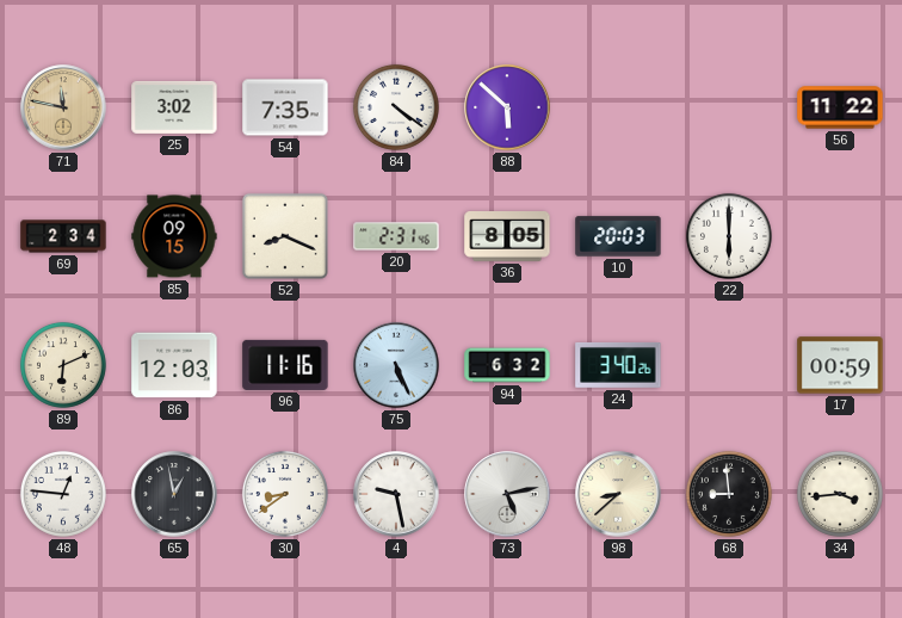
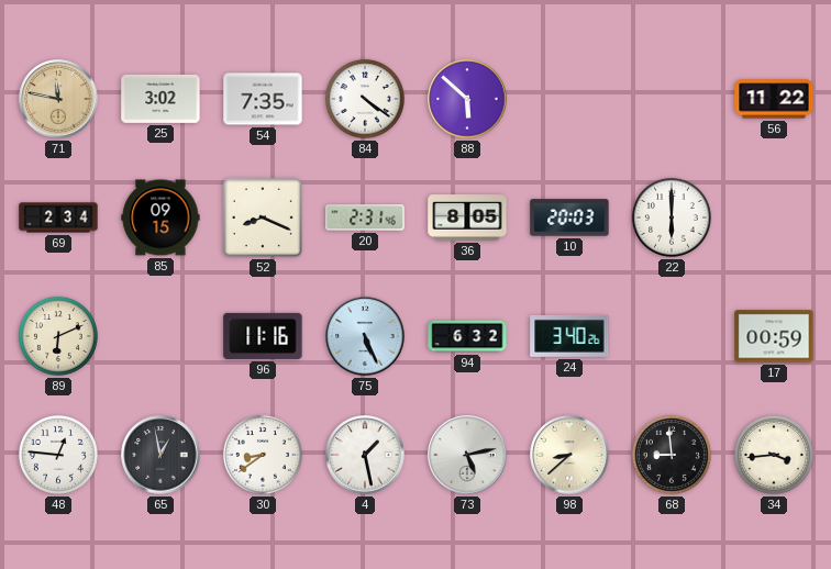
86: 12:03 -> none
4: 9:28 -> 1:28
